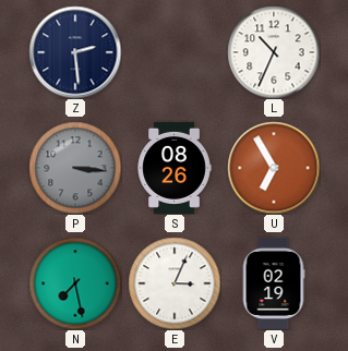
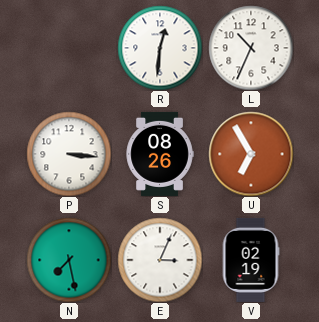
Z: 2:29 -> none
R: none -> 12:31
P dial: grey -> white
